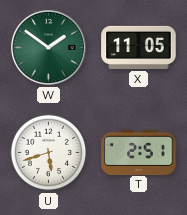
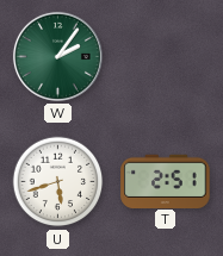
W: 1:51 -> 2:06
X: 11:05 -> none
